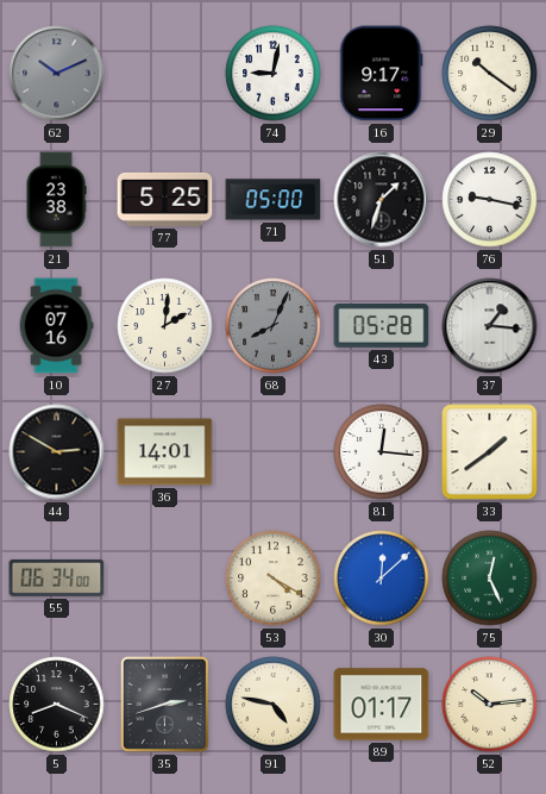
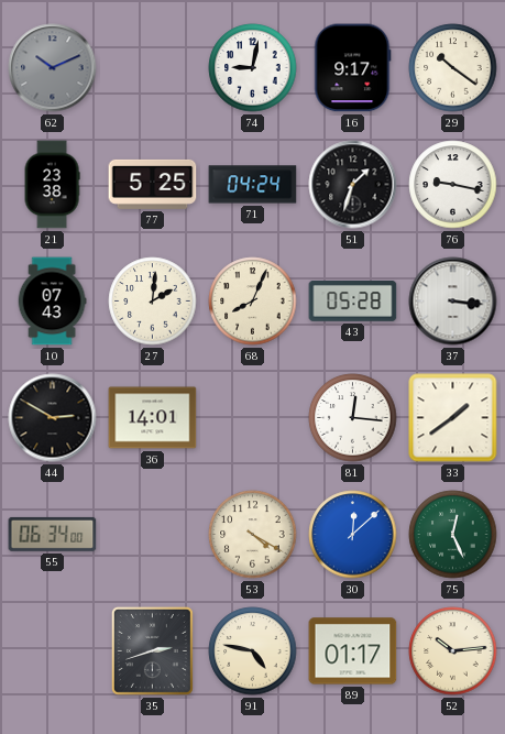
71: 05:00 -> 04:24
10: 07:16 -> 07:43
68 dial: grey -> cream
37: 1:16 -> 3:16
5: 8:19 -> none
